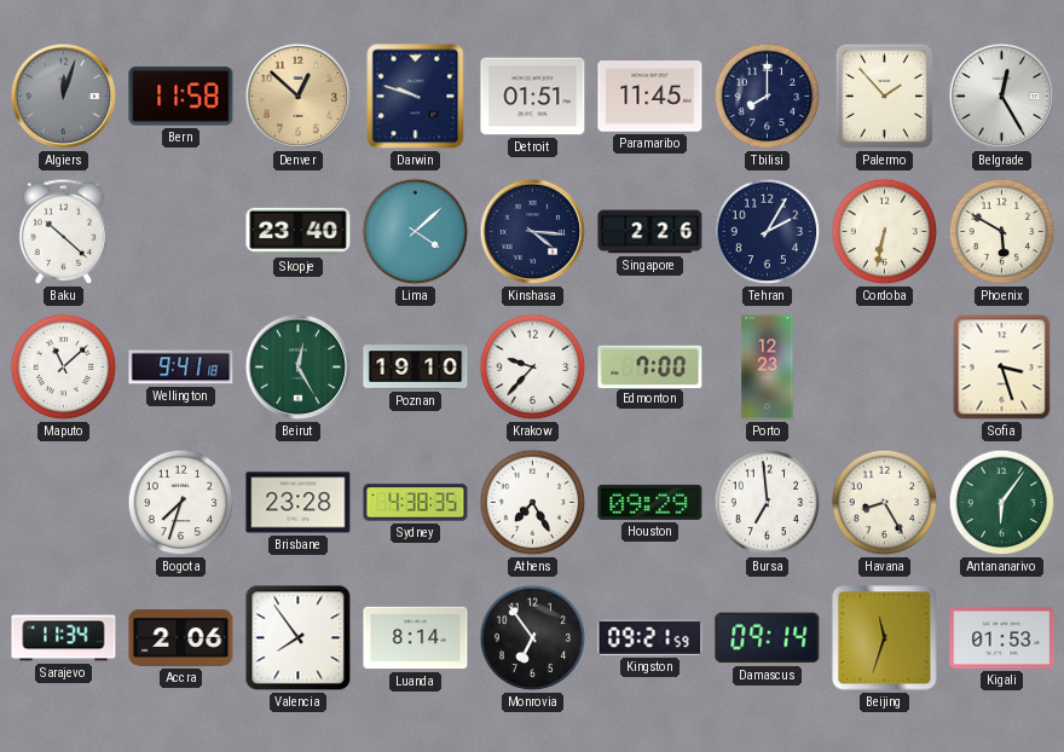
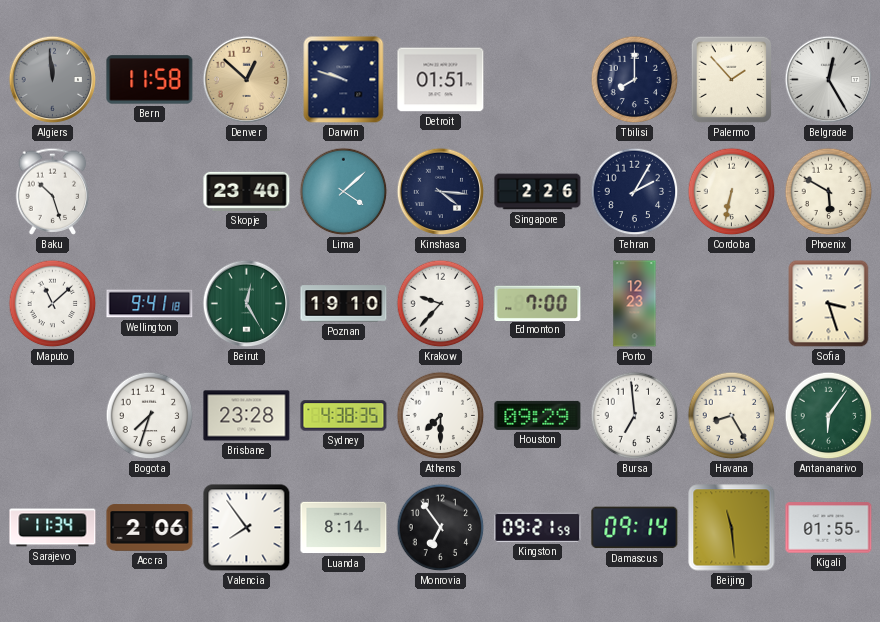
Algiers: 12:03 -> 11:59
Paramaribo: 11:45 -> none
Baku: 10:22 -> 10:27
Athens: 7:25 -> 7:30
Beijing: 11:33 -> 11:29
Kigali: 01:53 -> 01:55
